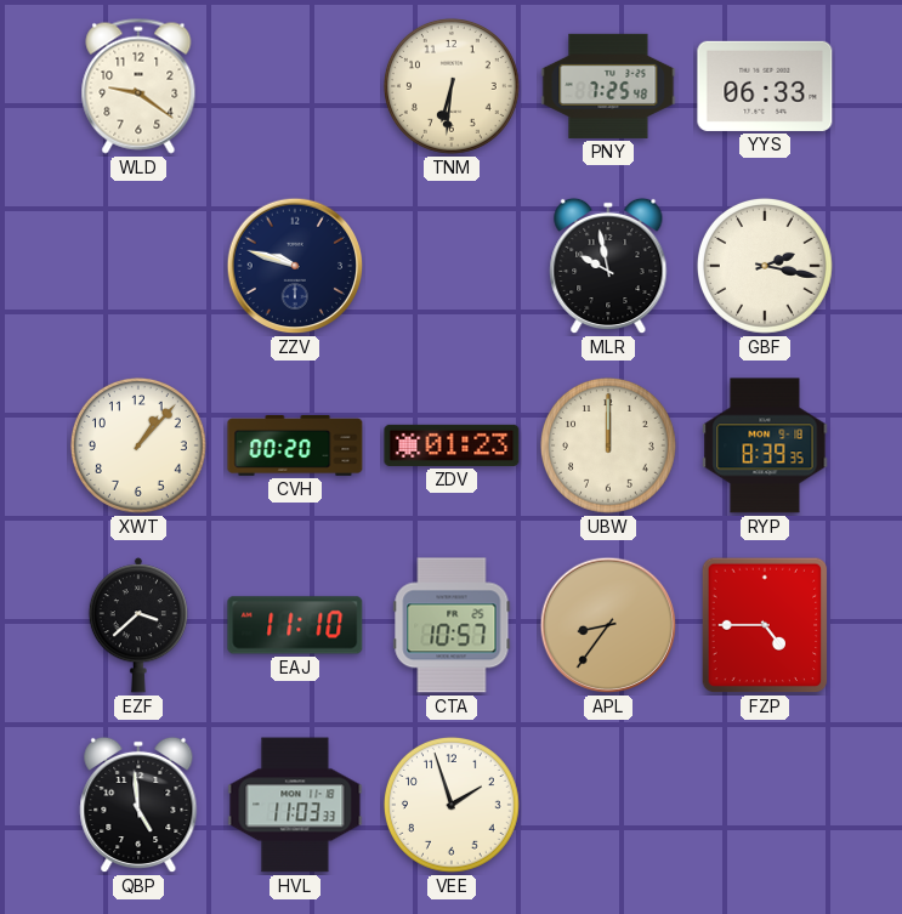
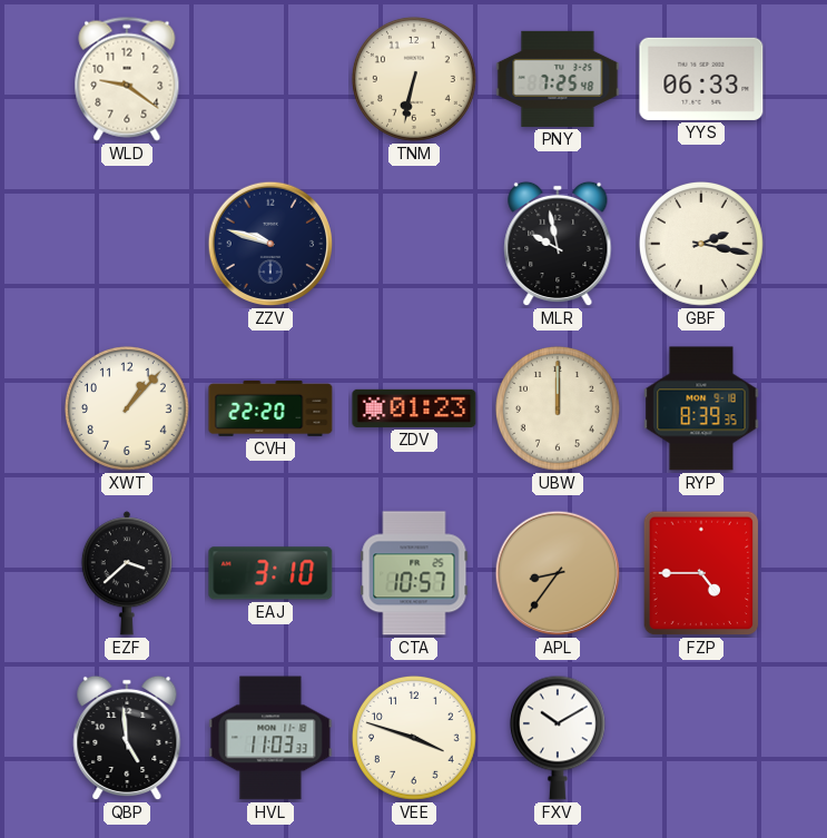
TNM: 6:31 -> 6:32
CVH: 00:20 -> 22:20
EAJ: 11:10 -> 3:10
VEE: 1:57 -> 3:48
FXV: none -> 10:10
